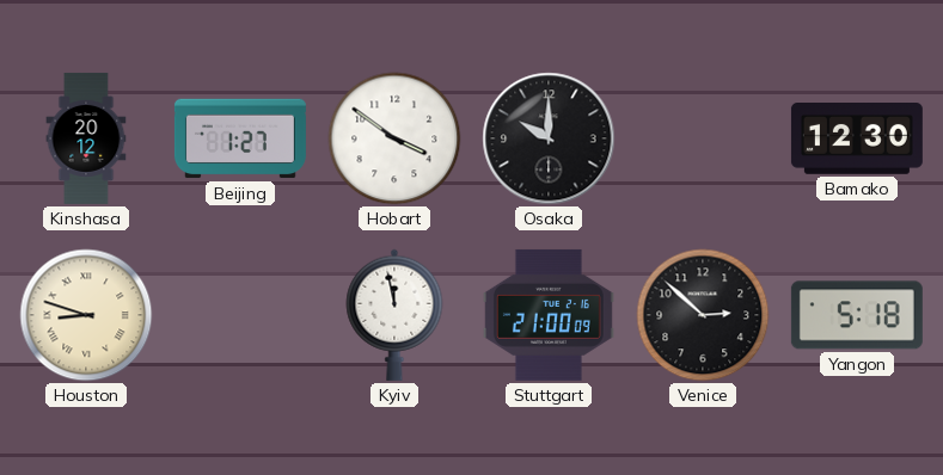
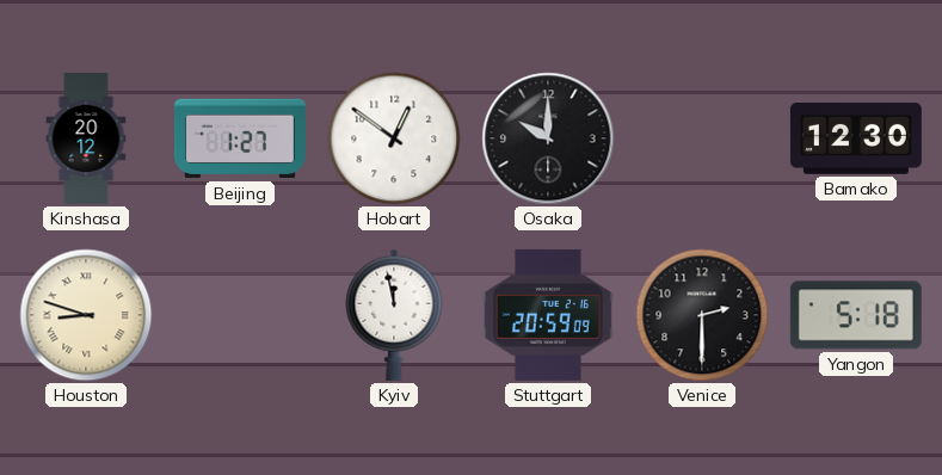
Hobart: 3:51 -> 12:51
Stuttgart: 21:00 -> 20:59
Venice: 2:52 -> 2:30
